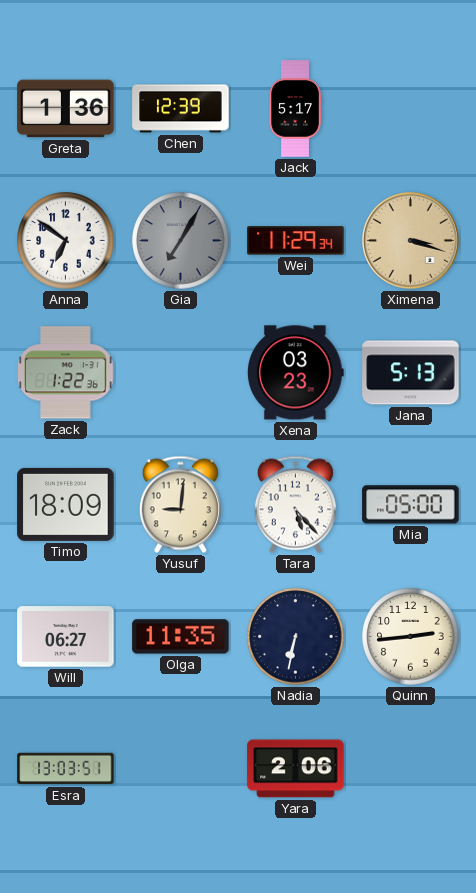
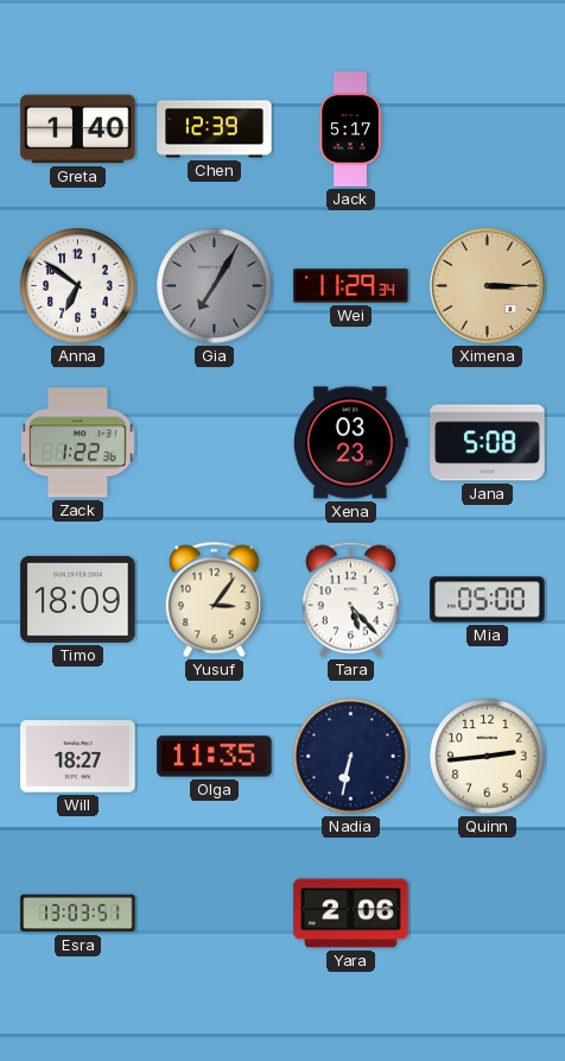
Greta: 1:36 -> 1:40
Ximena: 3:18 -> 3:15
Jana: 5:13 -> 5:08
Yusuf: 9:01 -> 3:06
Will: 06:27 -> 18:27
